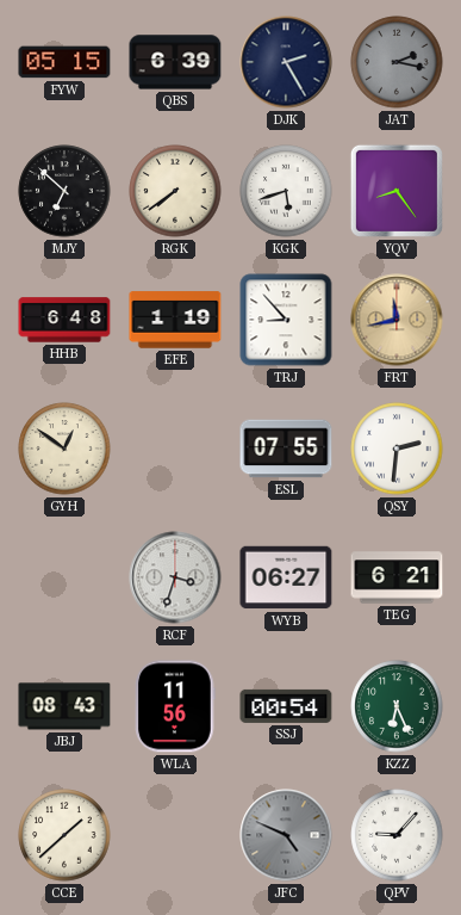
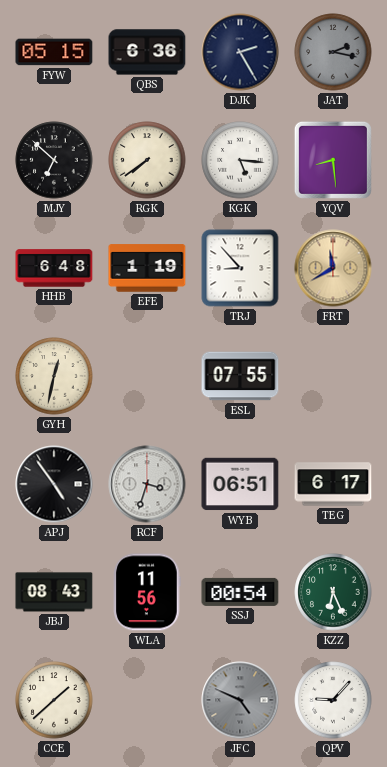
QBS: 6:39 -> 6:36
KGK: 5:42 -> 5:16
YQV: 8:24 -> 8:29
FRT: 11:43 -> 11:40
GYH: 12:51 -> 12:32
QSY: 2:31 -> none
APJ: none -> 4:54
WYB: 06:27 -> 06:51
TEG: 6:21 -> 6:17
